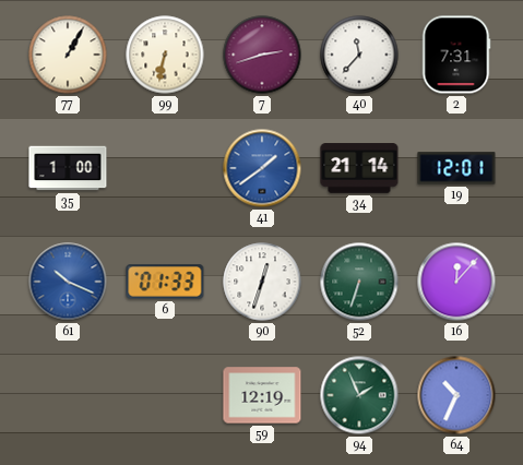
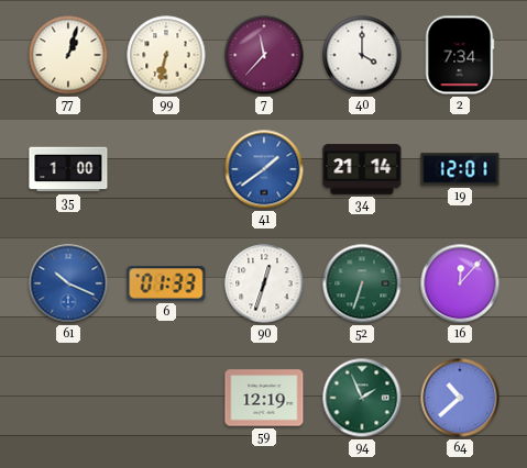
77: 1:05 -> 1:03
7: 2:42 -> 11:37
40: 11:37 -> 4:00
2: 7:31 -> 7:34
64: 10:34 -> 10:38
